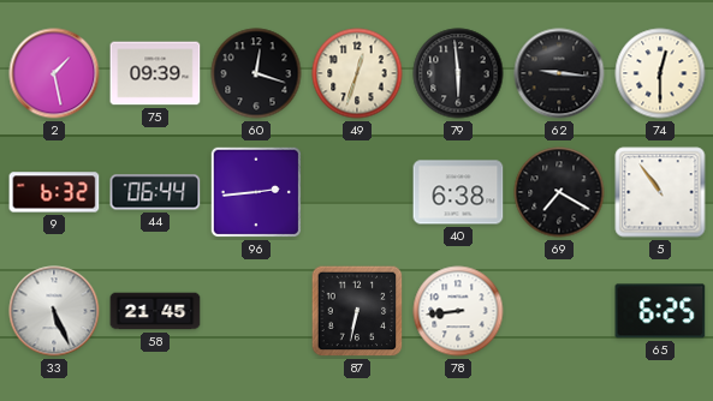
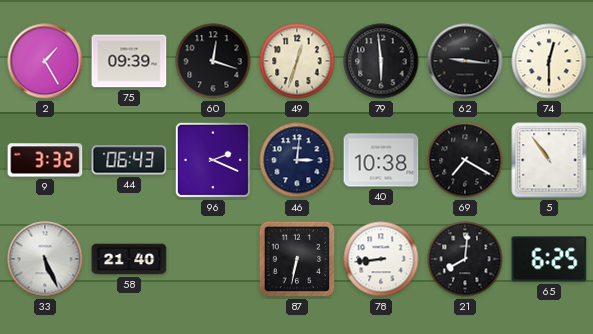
2: 1:28 -> 1:25
9: 6:32 -> 3:32
44: 06:44 -> 06:43
96: 2:44 -> 2:19
46: none -> 3:01
40: 6:38 -> 10:38
58: 21:45 -> 21:40
21: none -> 8:01
